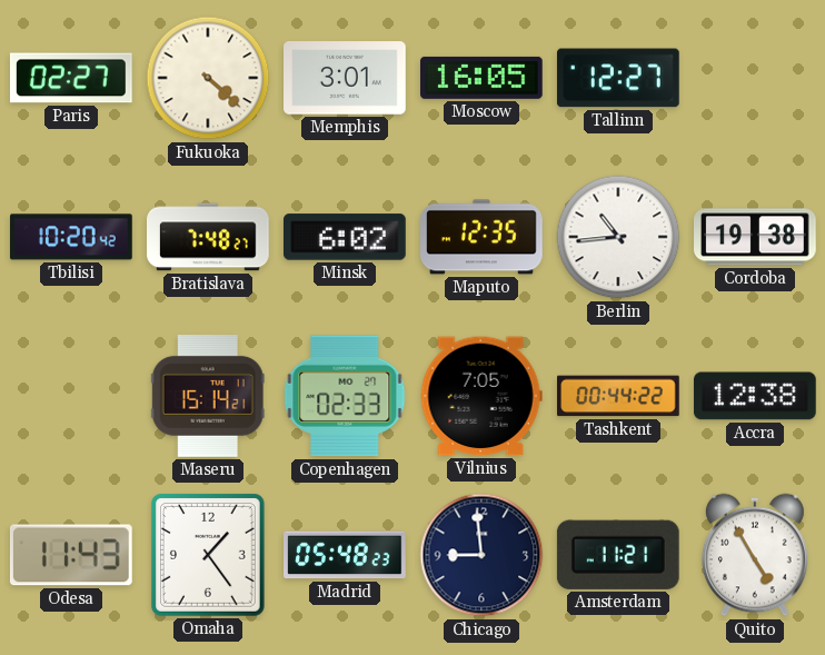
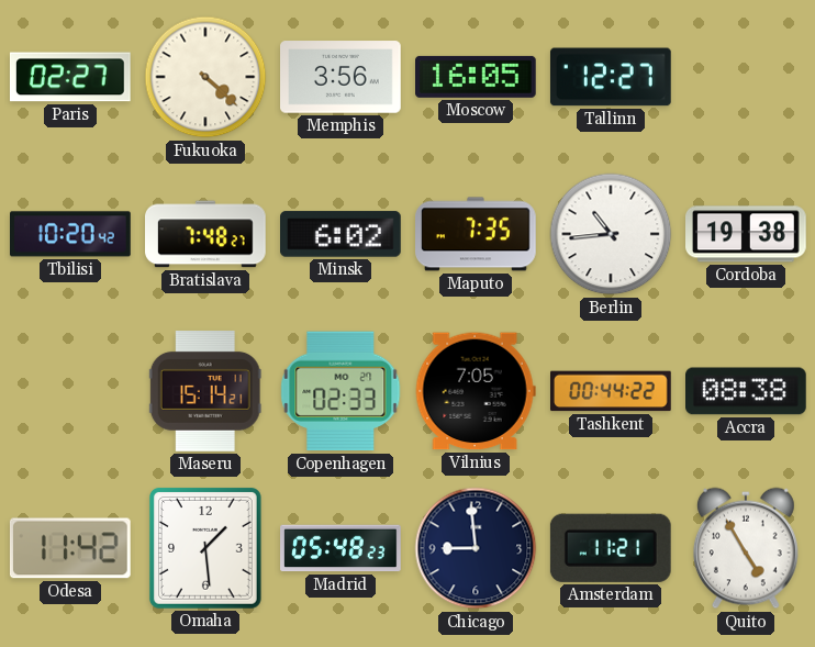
Memphis: 3:01 -> 3:56
Maputo: 12:35 -> 7:35
Accra: 12:38 -> 08:38
Odesa: 11:43 -> 11:42
Omaha: 1:24 -> 1:29
